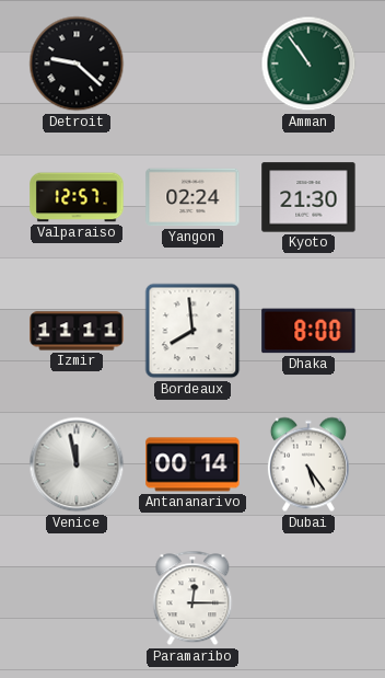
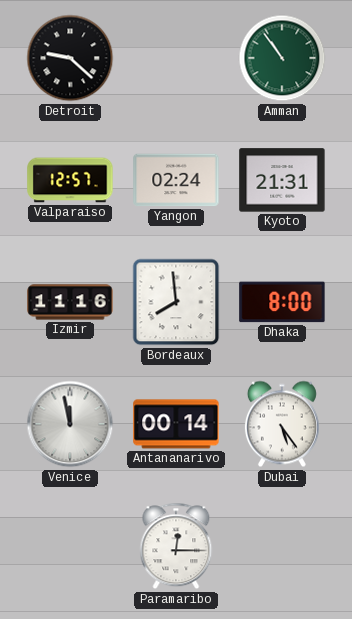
Kyoto: 21:30 -> 21:31
Izmir: 11:11 -> 11:16
